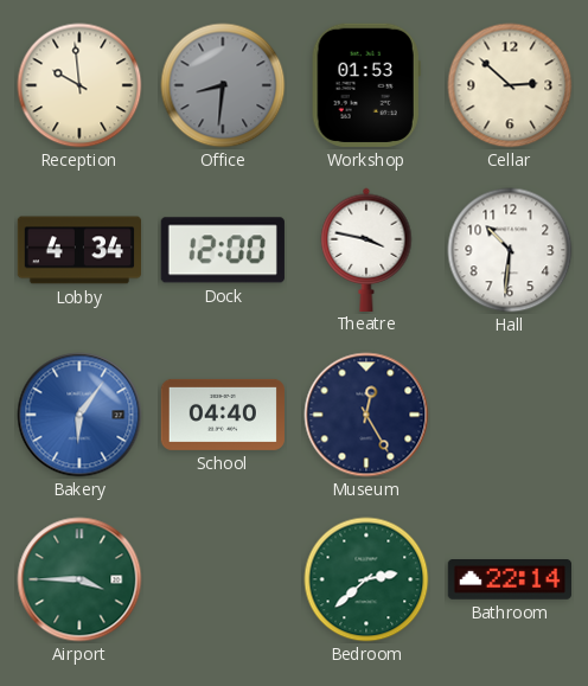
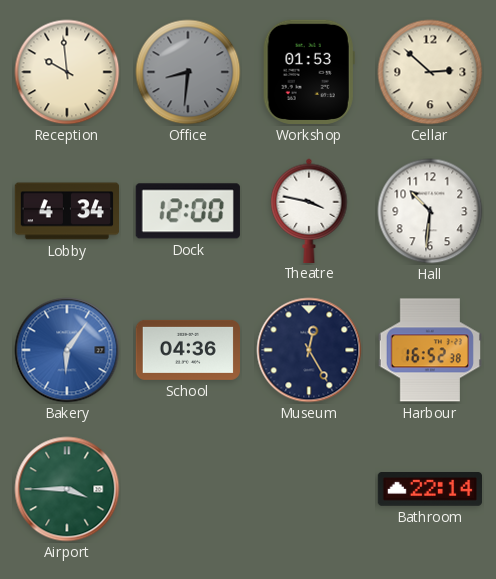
School: 04:40 -> 04:36
Harbour: none -> 16:52
Bedroom: 2:38 -> none
